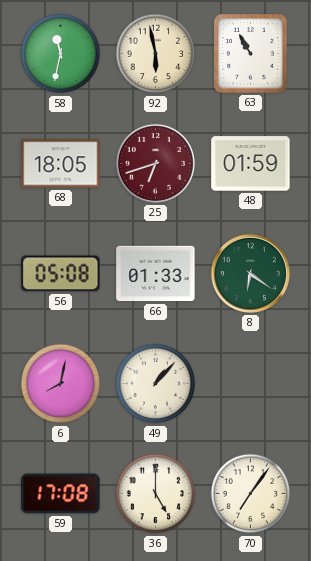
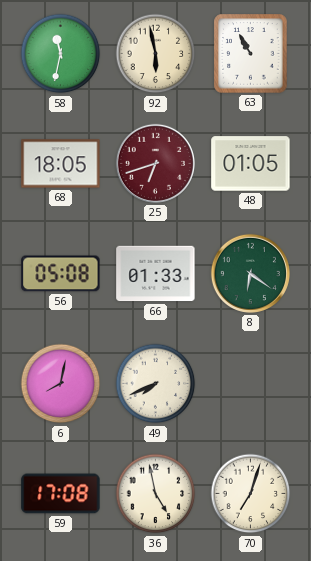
48: 01:59 -> 01:05
49: 1:07 -> 7:41
36: 5:00 -> 4:58
70: 7:06 -> 7:03
